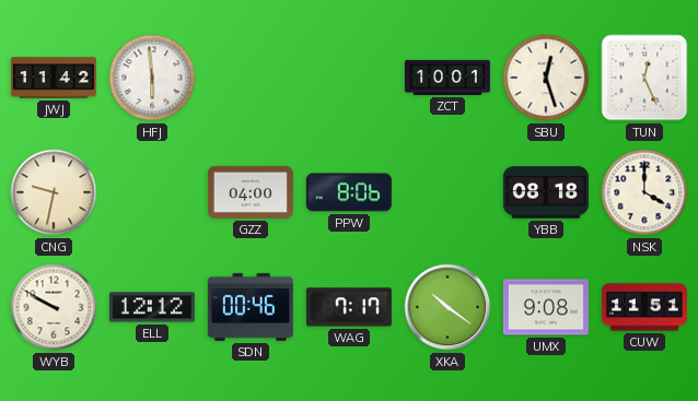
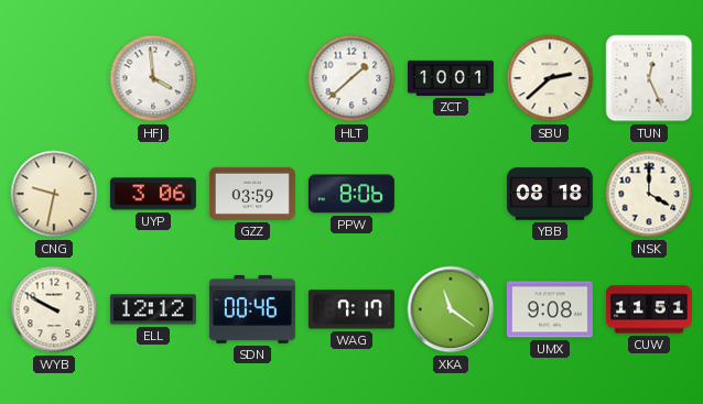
JWJ: 11:42 -> none
HFJ: 5:59 -> 3:59
HLT: none -> 1:38
SBU: 12:27 -> 2:38
UYP: none -> 3:06
GZZ: 04:00 -> 03:59
XKA: 10:21 -> 11:21
